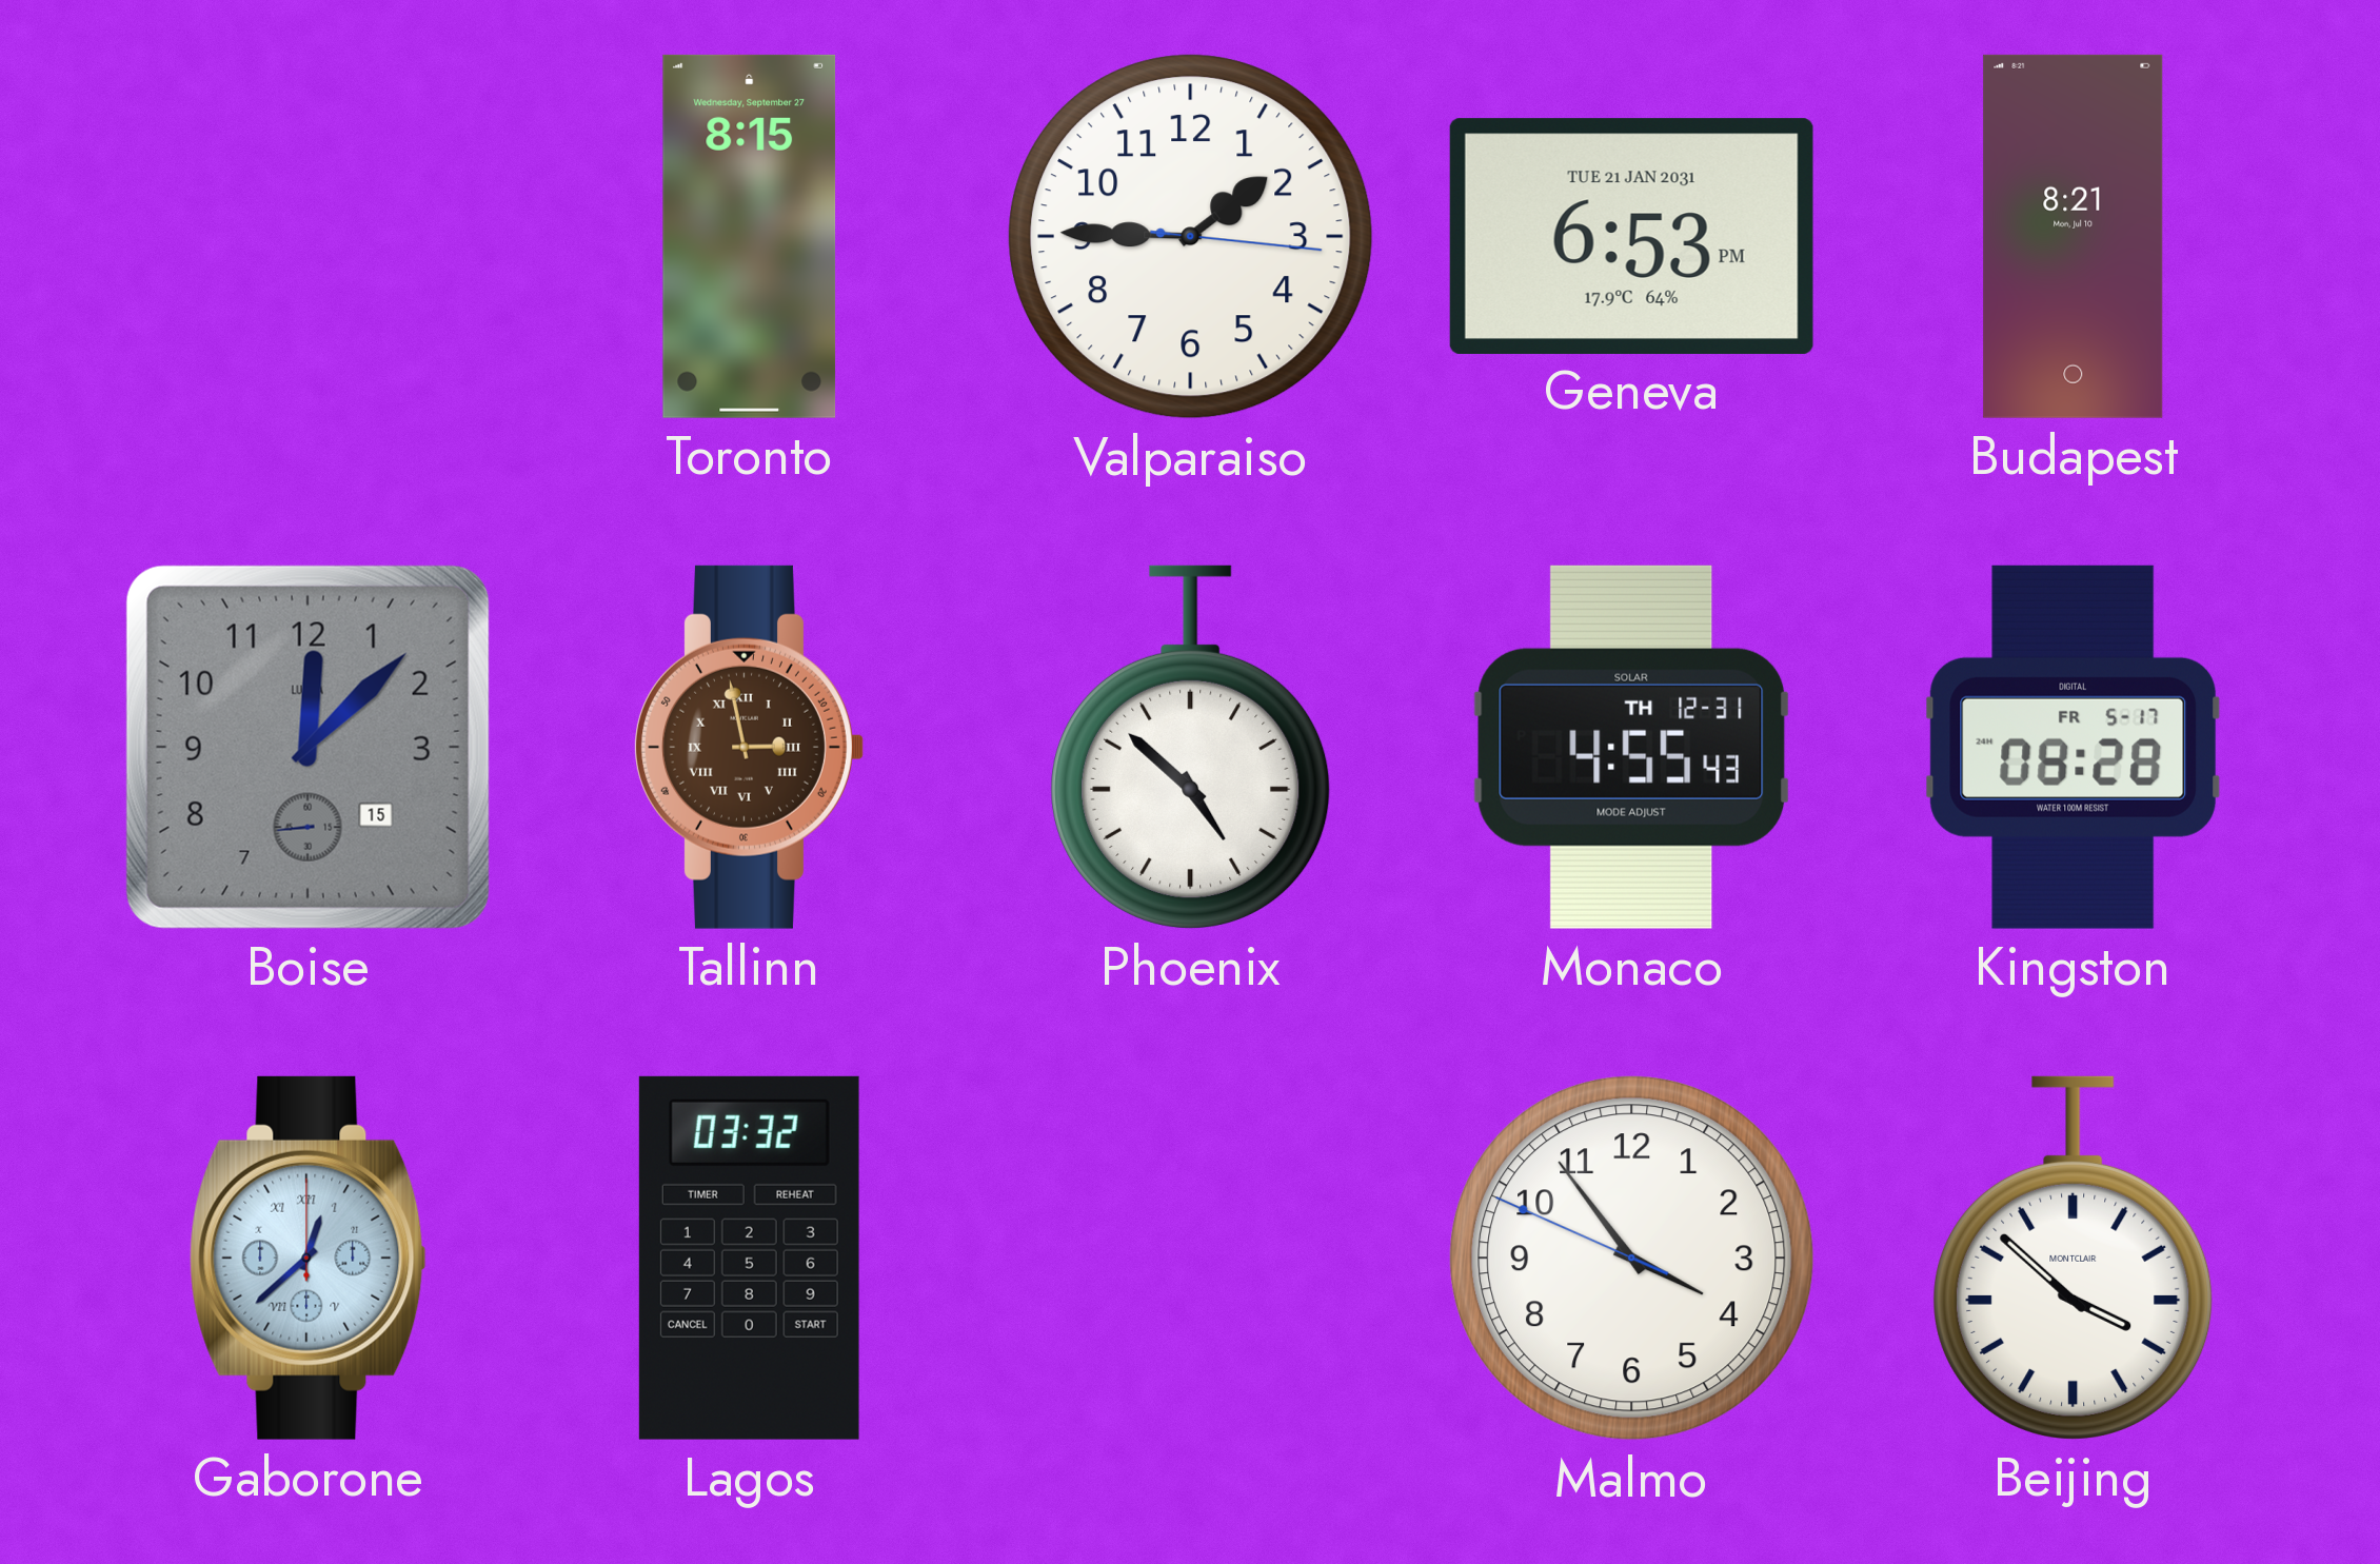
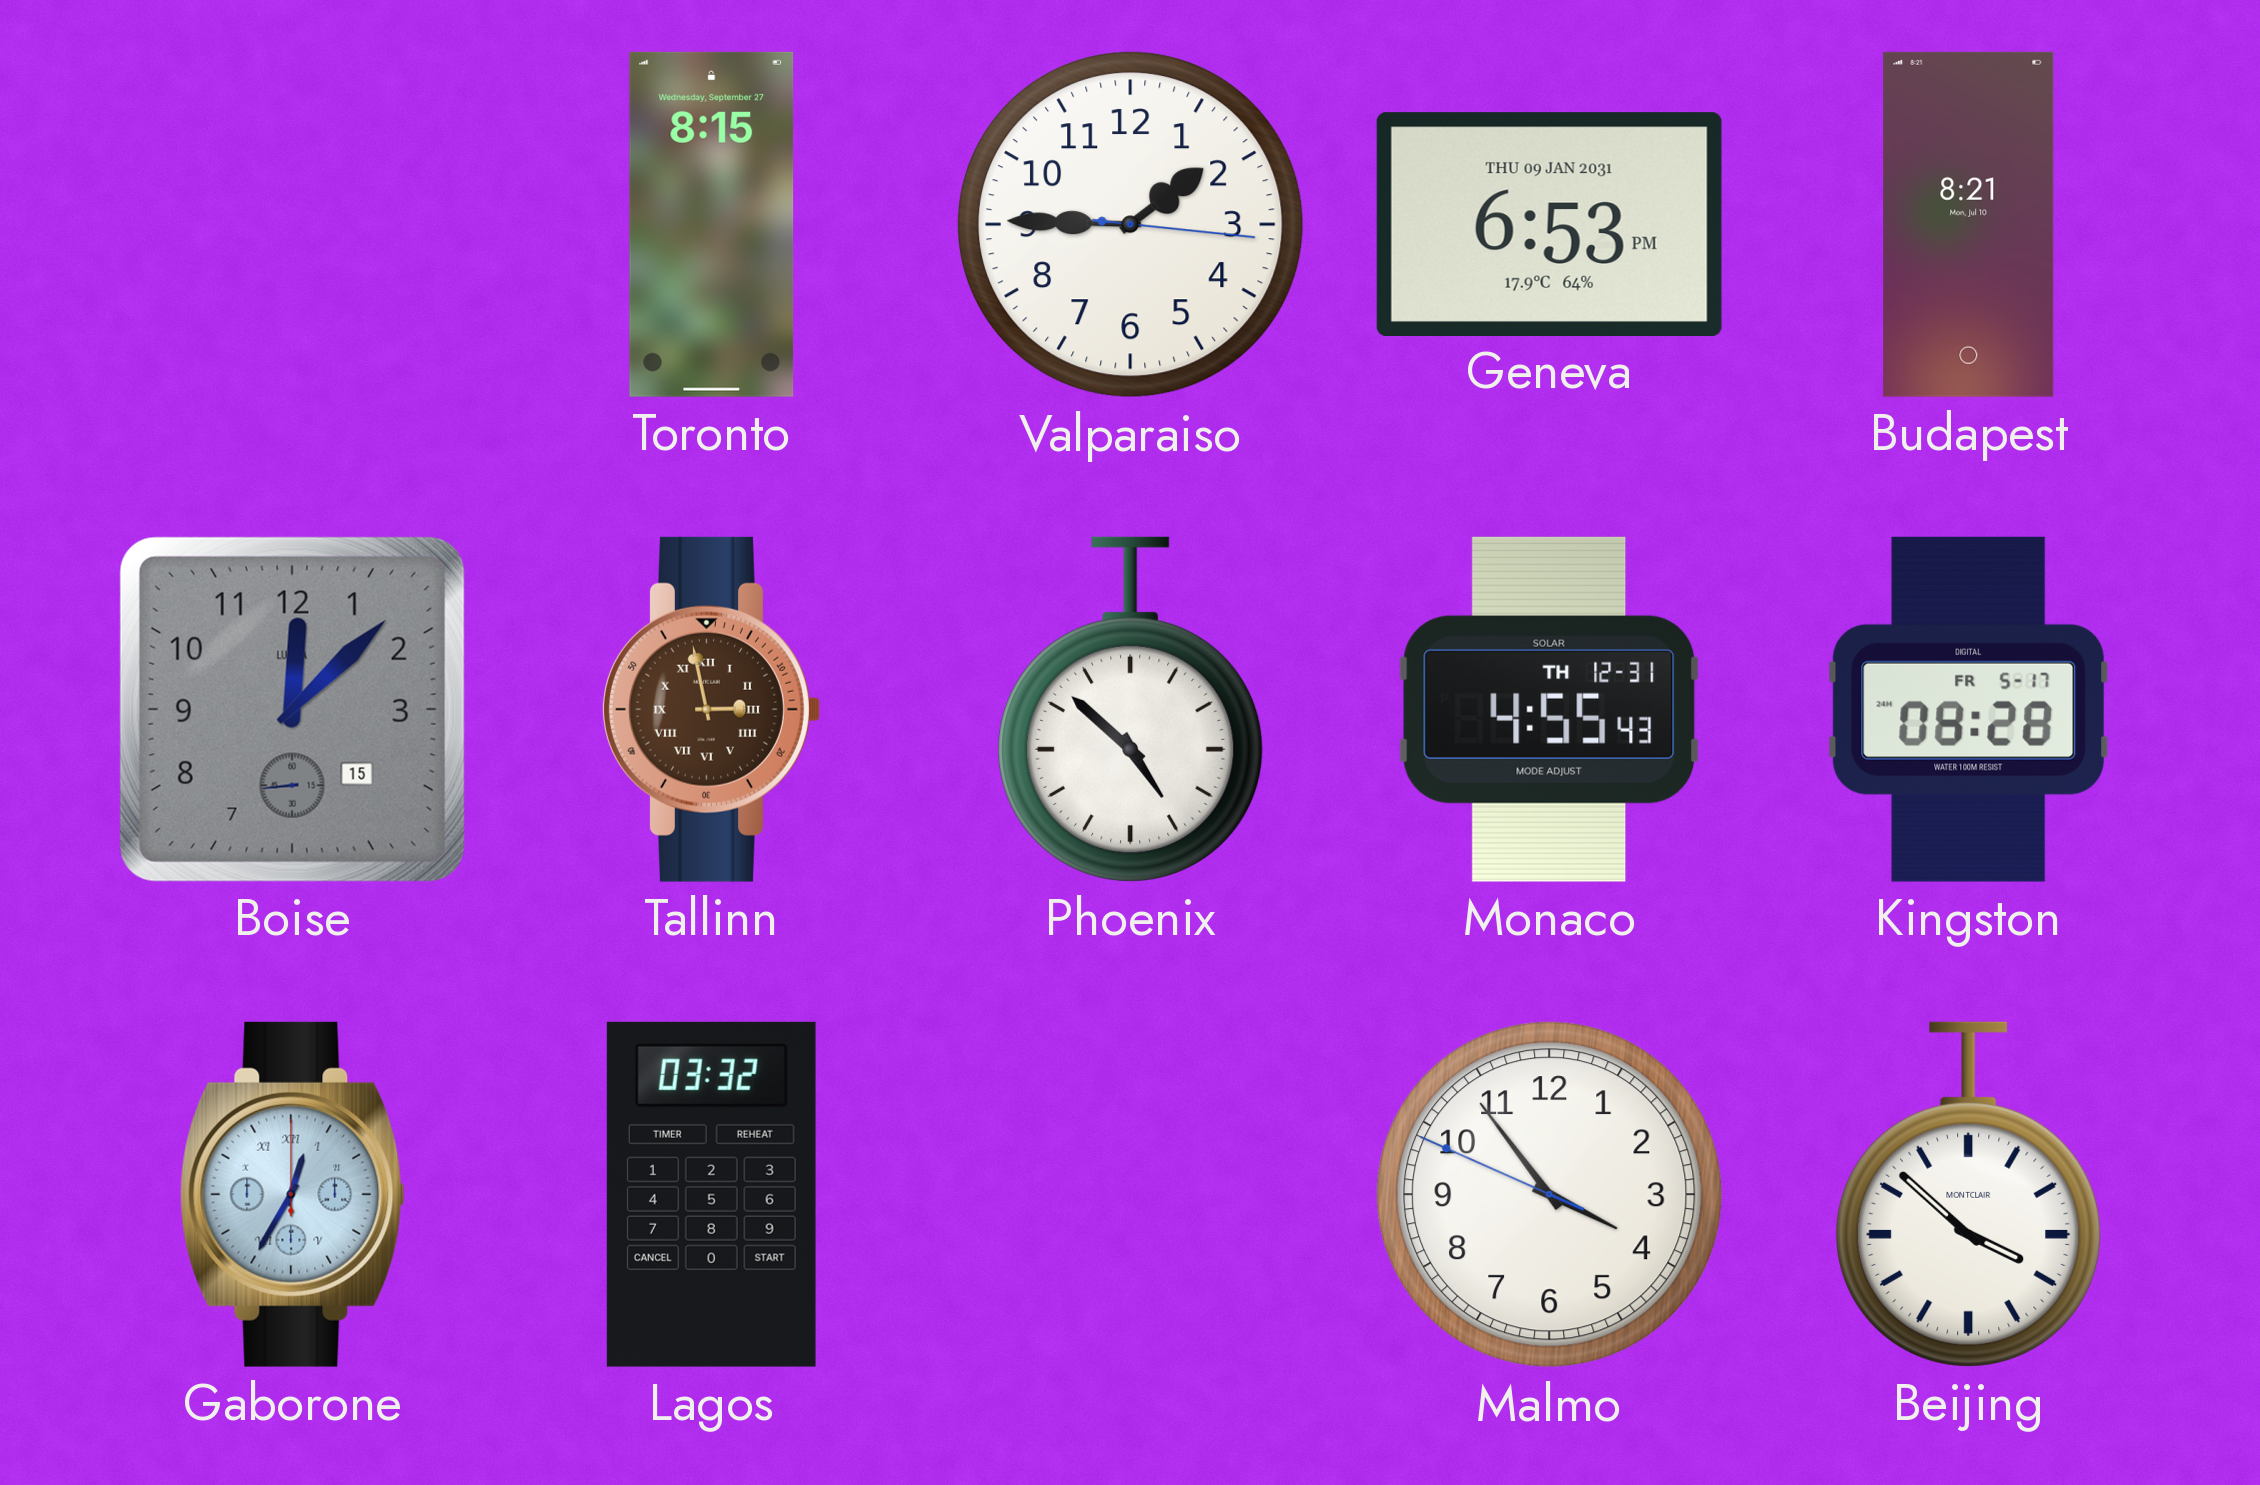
Geneva date: TUE 21 JAN 2031 -> THU 09 JAN 2031
Gaborone: 12:38 -> 12:35
